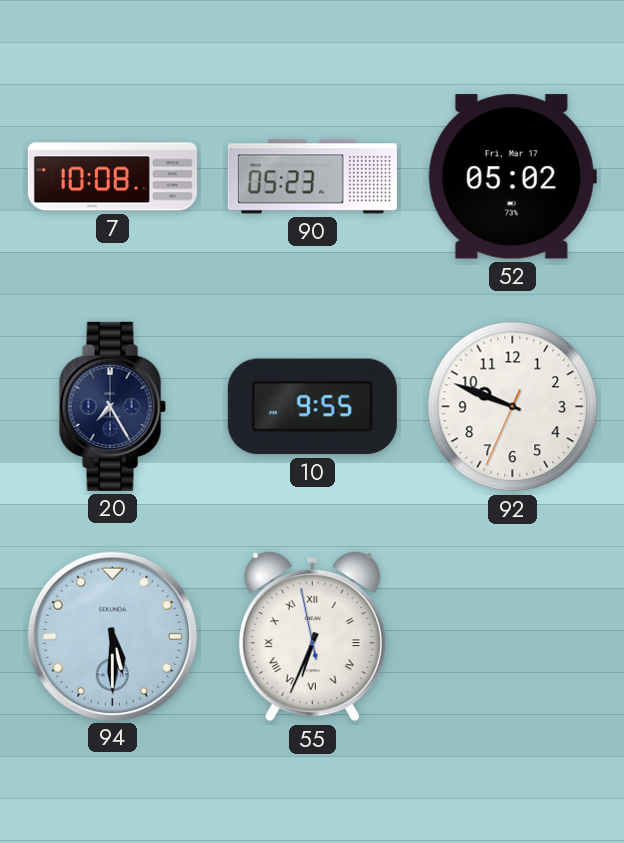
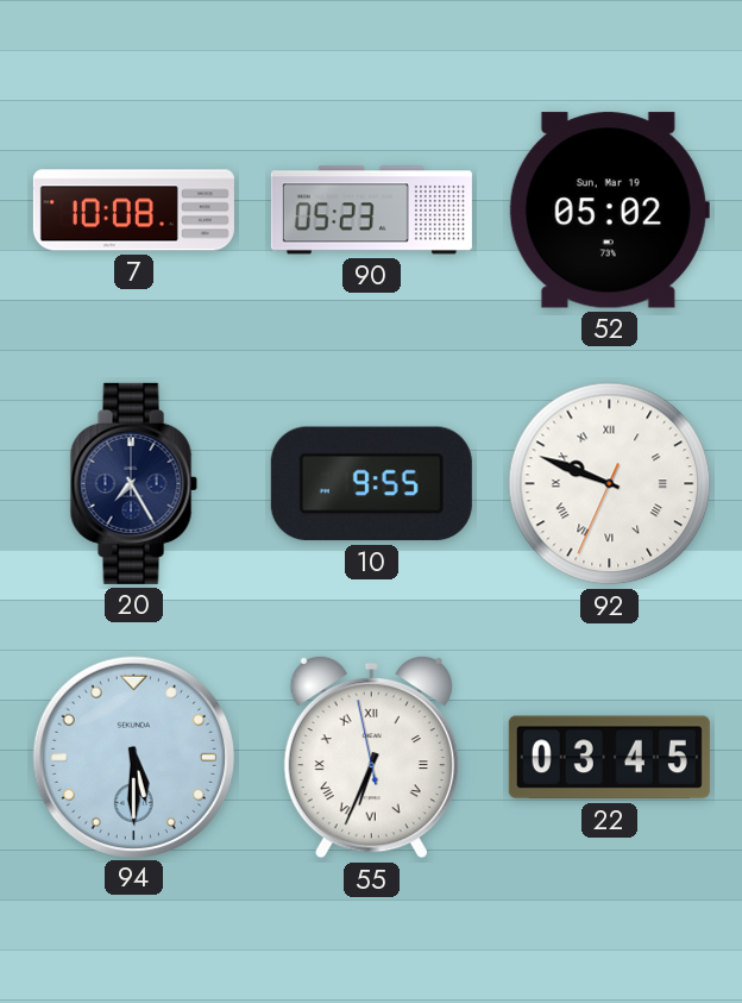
52 date: Fri, Mar 17 -> Sun, Mar 19
92 numerals: Arabic -> Roman
22: none -> 03:45
